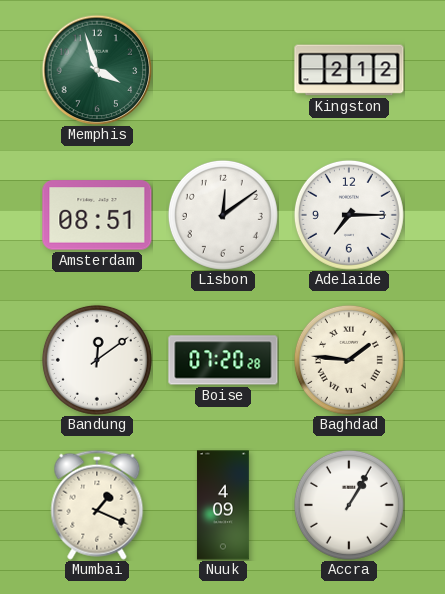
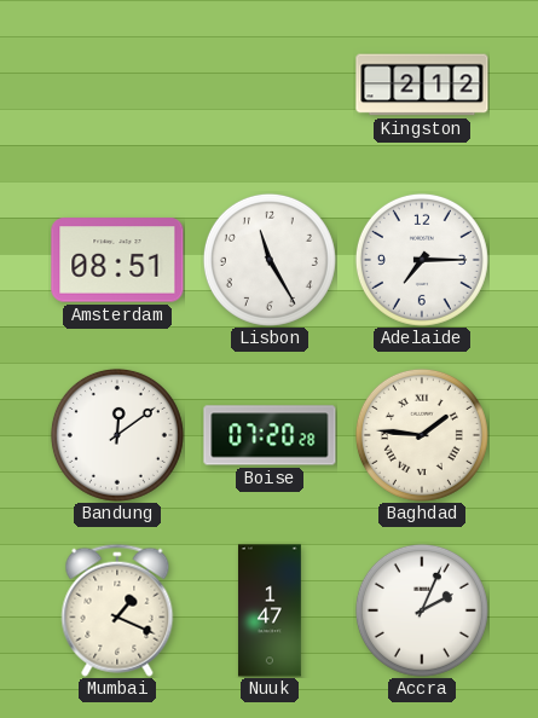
Memphis: 3:57 -> none
Lisbon: 12:09 -> 11:25
Nuuk: 4:09 -> 1:47
Accra: 1:05 -> 2:04
